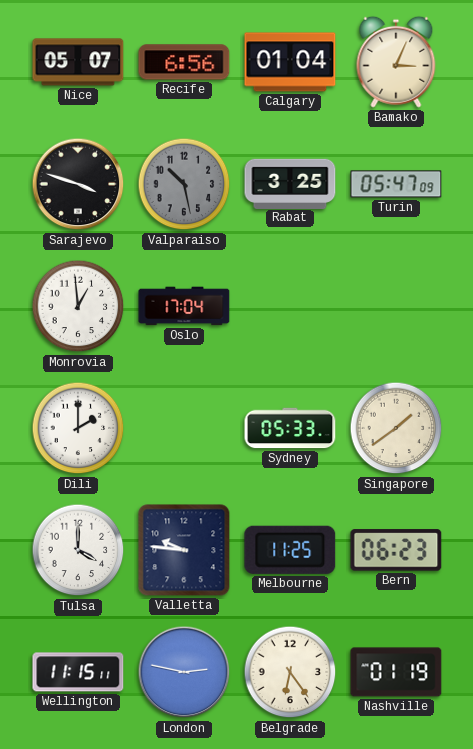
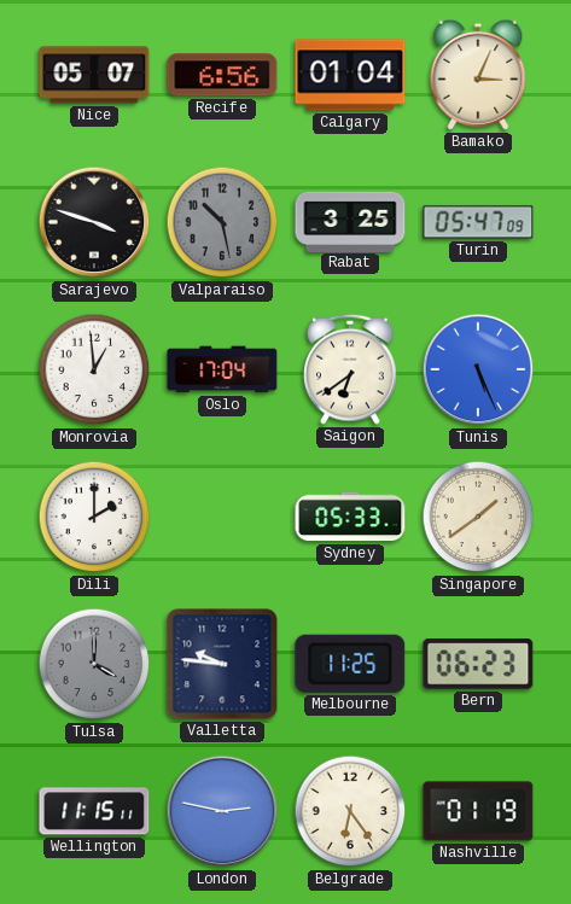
Saigon: none -> 6:39
Tunis: none -> 5:26
Tulsa dial: white -> grey
